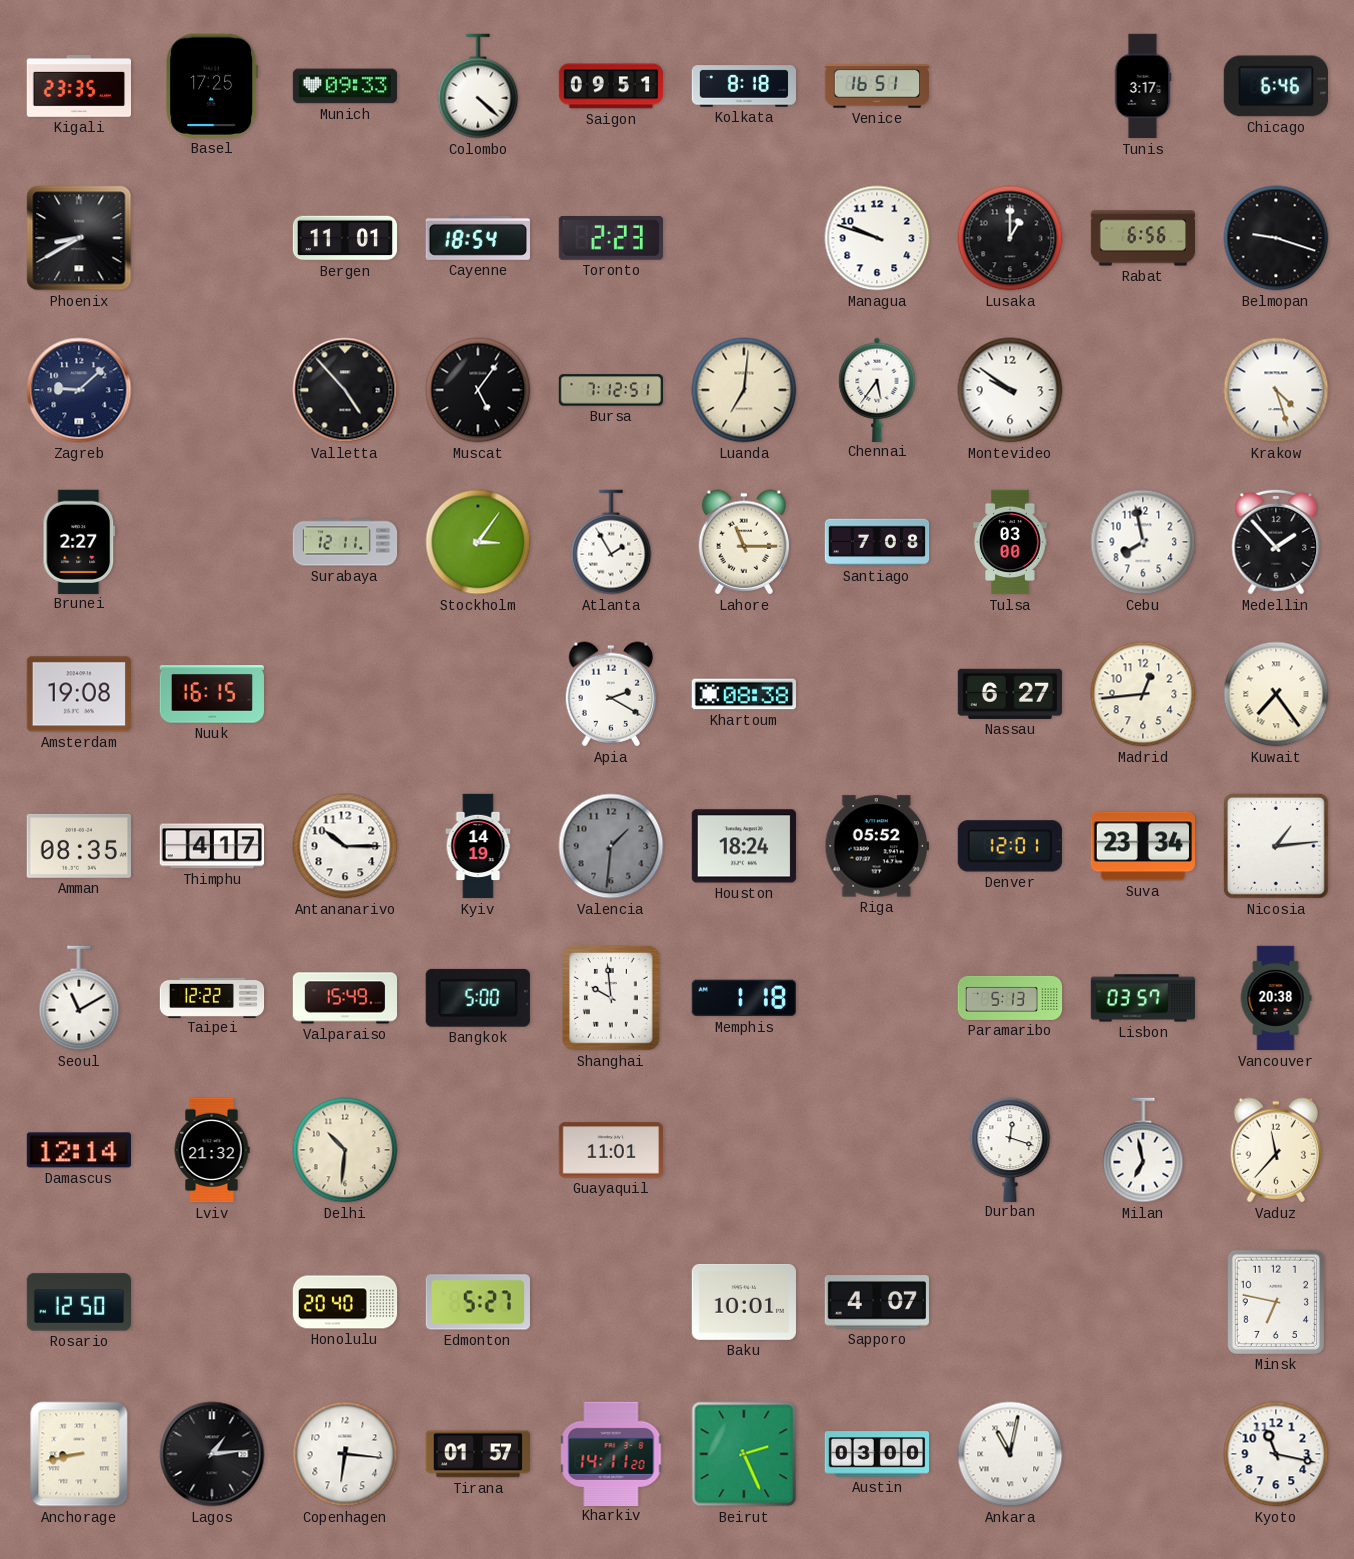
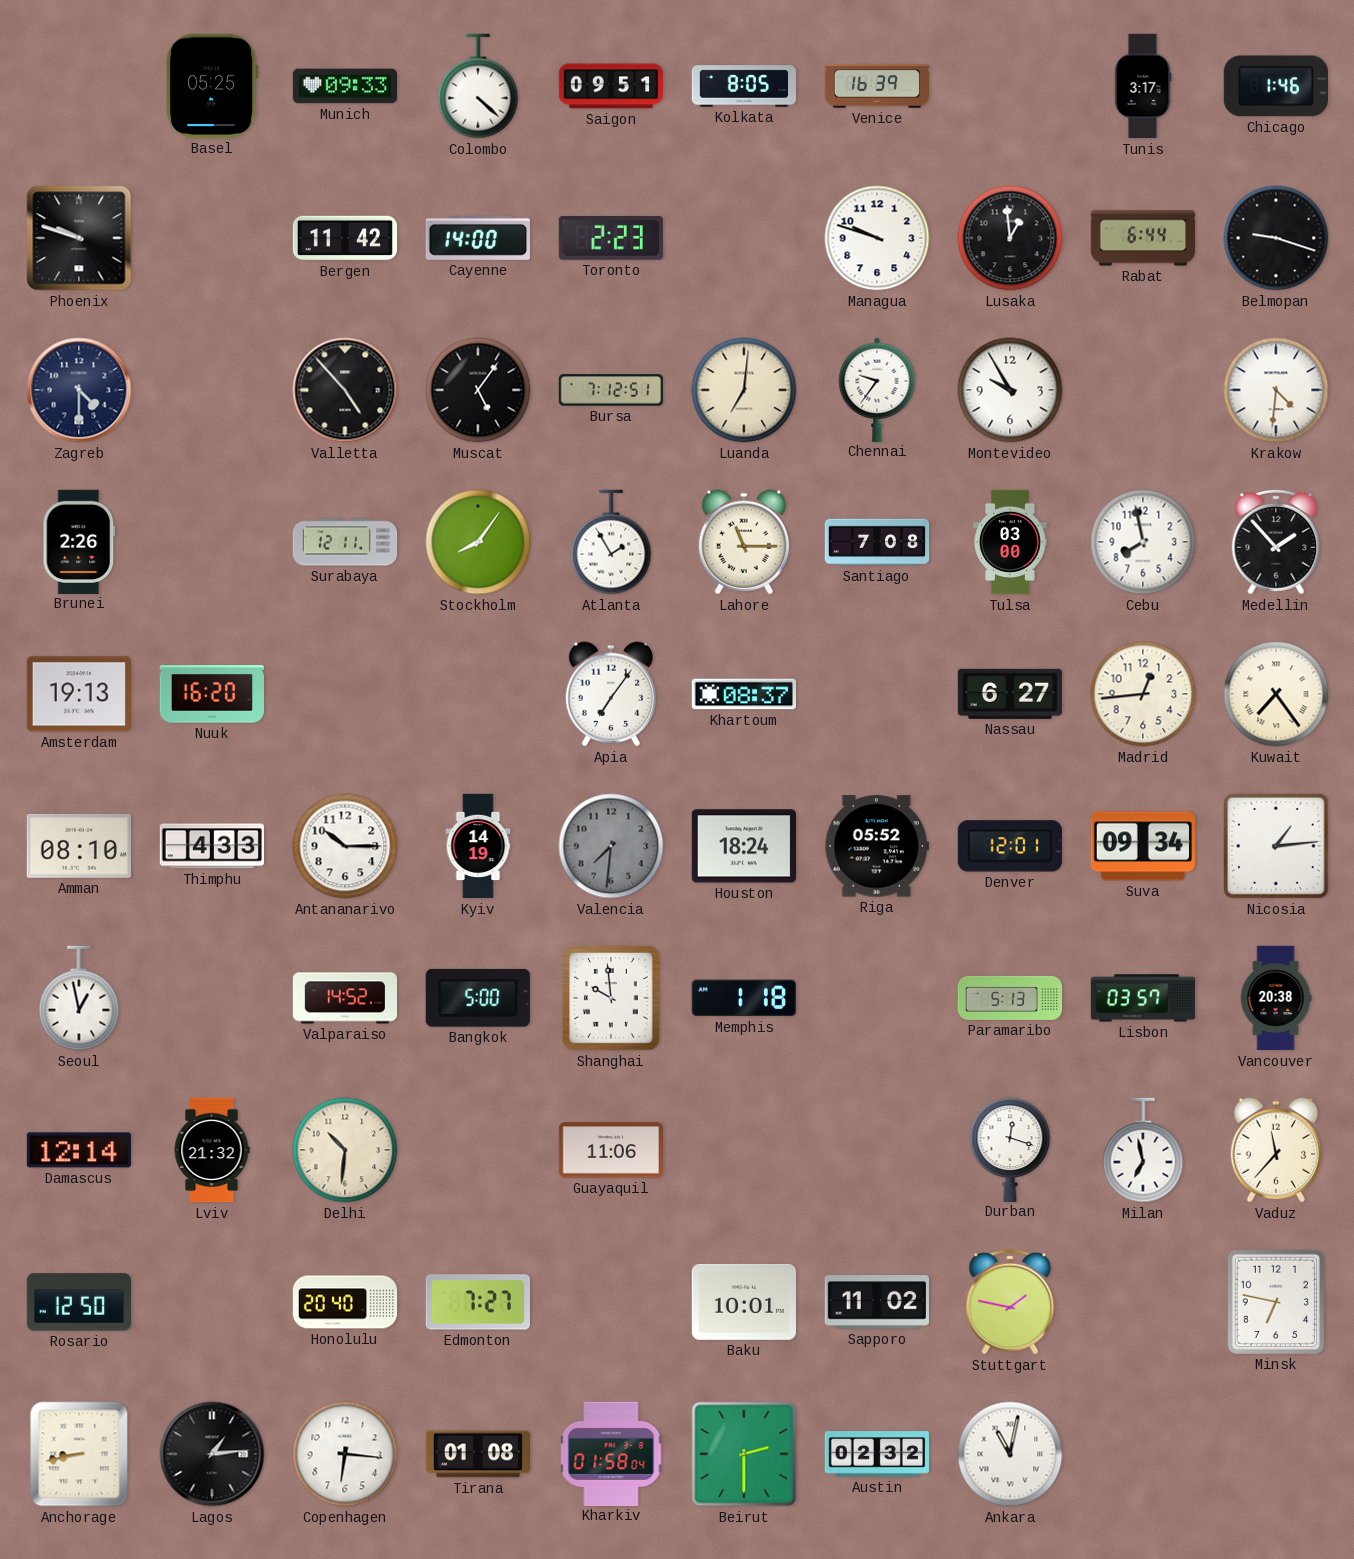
Kigali: 23:35 -> none
Basel: 17:25 -> 05:25
Kolkata: 8:18 -> 8:05
Venice: 16:51 -> 16:39
Chicago: 6:46 -> 1:46
Phoenix: 8:40 -> 9:48
Bergen: 11:01 -> 11:42
Cayenne: 18:54 -> 14:00
Lusaka: 1:00 -> 12:59
Rabat: 6:56 -> 6:44
Zagreb: 9:08 -> 4:30
Chennai: 5:36 -> 9:36
Montevideo: 9:51 -> 9:55
Krakow: 4:27 -> 4:31
Brunei: 2:27 -> 2:26
Stockholm: 3:06 -> 8:06
Amsterdam: 19:08 -> 19:13
Nuuk: 16:15 -> 16:20
Apia: 2:20 -> 7:06
Khartoum: 08:38 -> 08:37
Amman: 08:35 -> 08:10
Thimphu: 4:17 -> 4:33
Valencia: 1:31 -> 7:31
Suva: 23:34 -> 09:34
Seoul: 11:10 -> 12:58
Taipei: 12:22 -> none
Valparaiso: 15:49 -> 14:52
Guayaquil: 11:01 -> 11:06
Edmonton: 5:27 -> 7:27
Sapporo: 4:07 -> 11:02
Stuttgart: none -> 1:47
Tirana: 01:57 -> 01:08
Kharkiv: 14:11 -> 01:58
Beirut: 2:26 -> 2:30
Austin: 03:00 -> 02:32
Kyoto: 11:17 -> none
